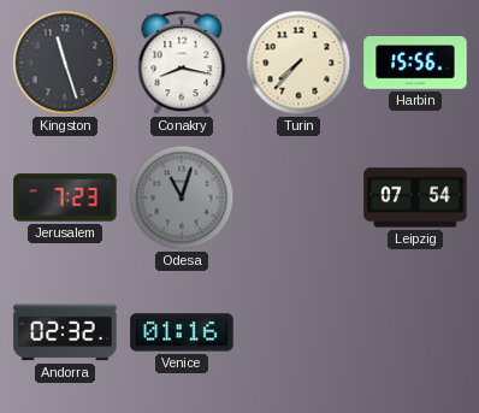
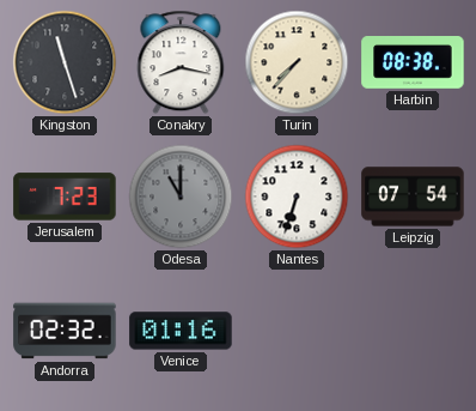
Harbin: 15:56 -> 08:38
Odesa: 11:03 -> 11:00
Nantes: none -> 6:33
